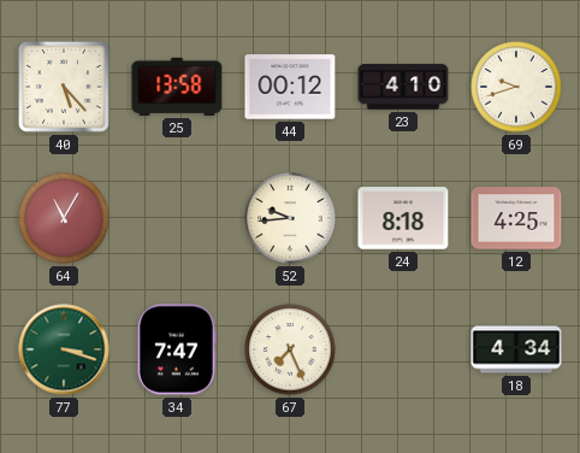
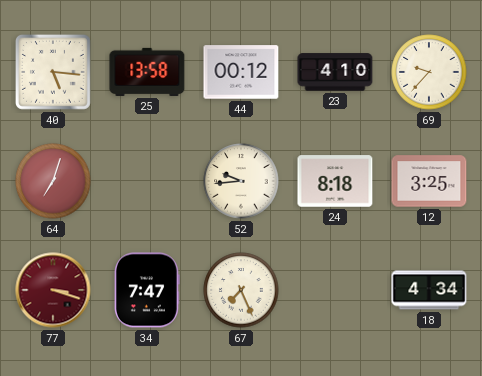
40: 5:23 -> 5:16
69: 9:42 -> 9:37
64: 11:05 -> 7:03
12: 4:25 -> 3:25
77 dial: green -> burgundy
